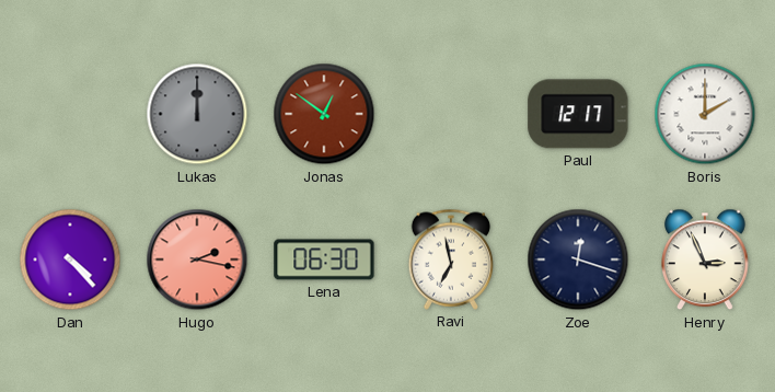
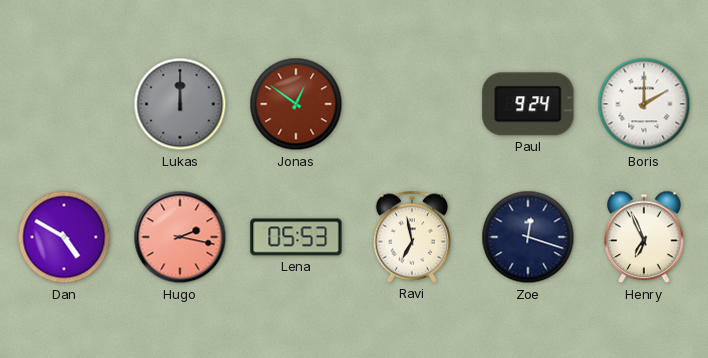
Paul: 12:17 -> 9:24
Dan: 4:23 -> 4:50
Lena: 06:30 -> 05:53
Henry: 2:56 -> 6:56
